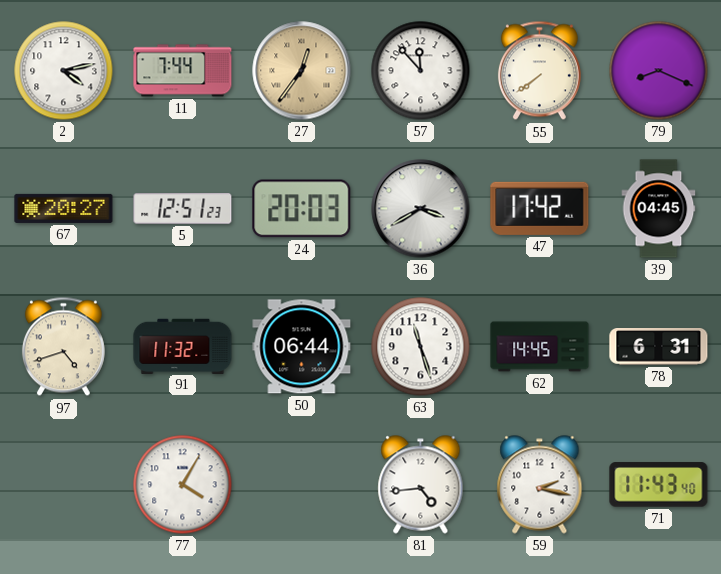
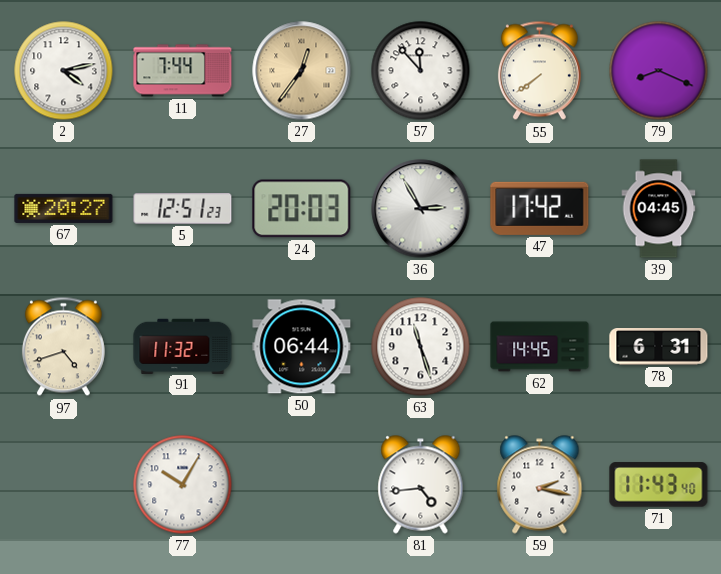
36: 3:40 -> 2:55
77: 4:05 -> 10:05
